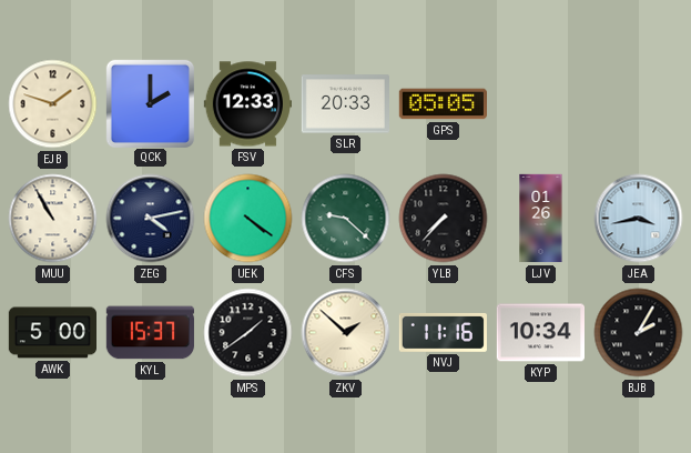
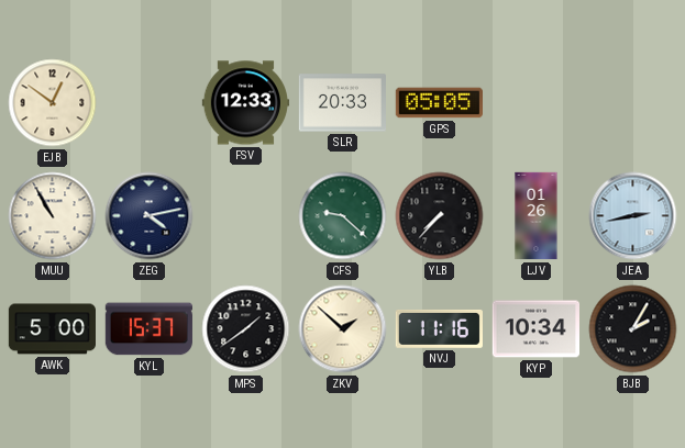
EJB: 1:48 -> 12:51
QCK: 2:00 -> none
UEK: 4:21 -> none
JEA: 3:43 -> 2:43
